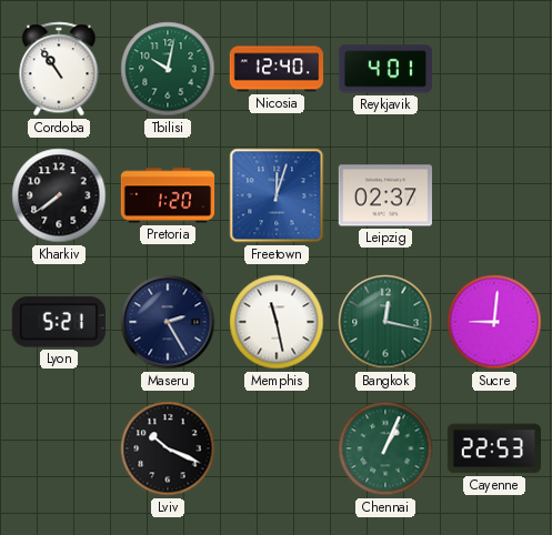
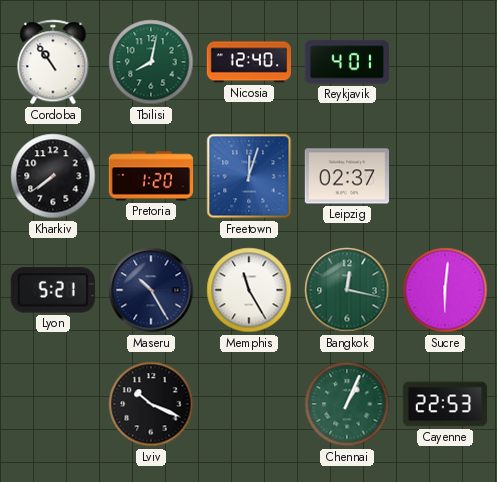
Tbilisi: 10:02 -> 8:02
Maseru: 2:25 -> 10:25
Memphis: 11:28 -> 11:25
Sucre: 9:01 -> 6:01
